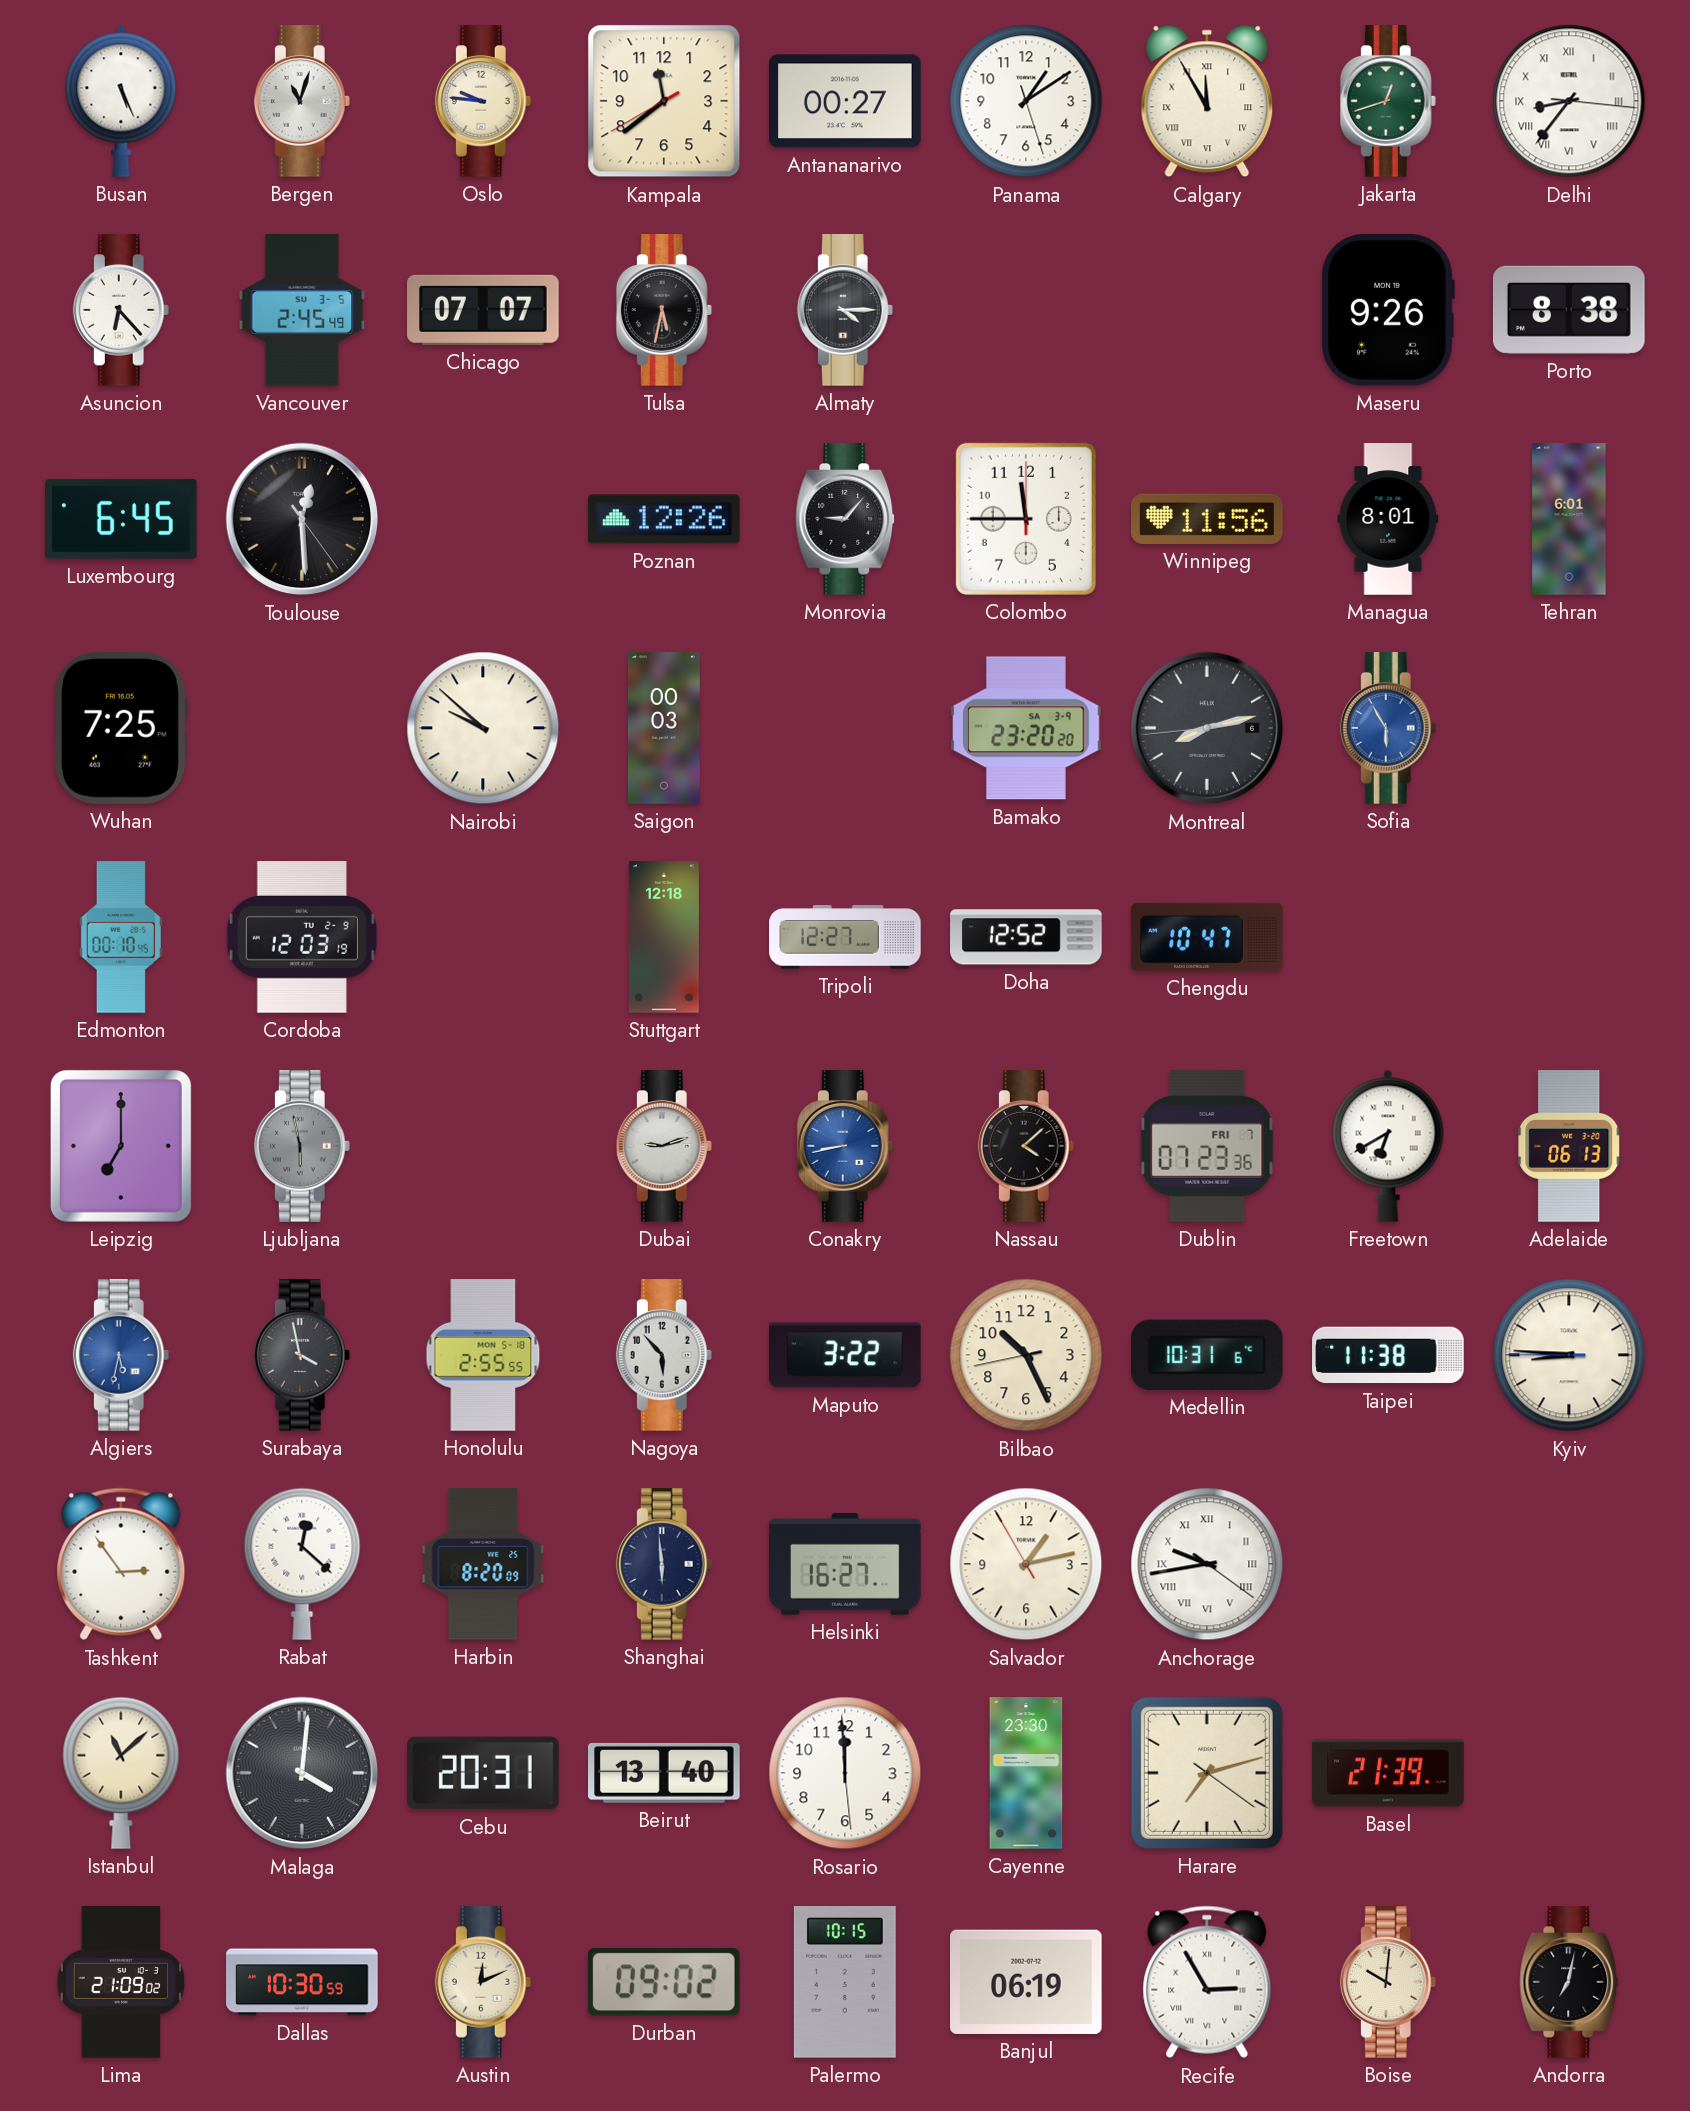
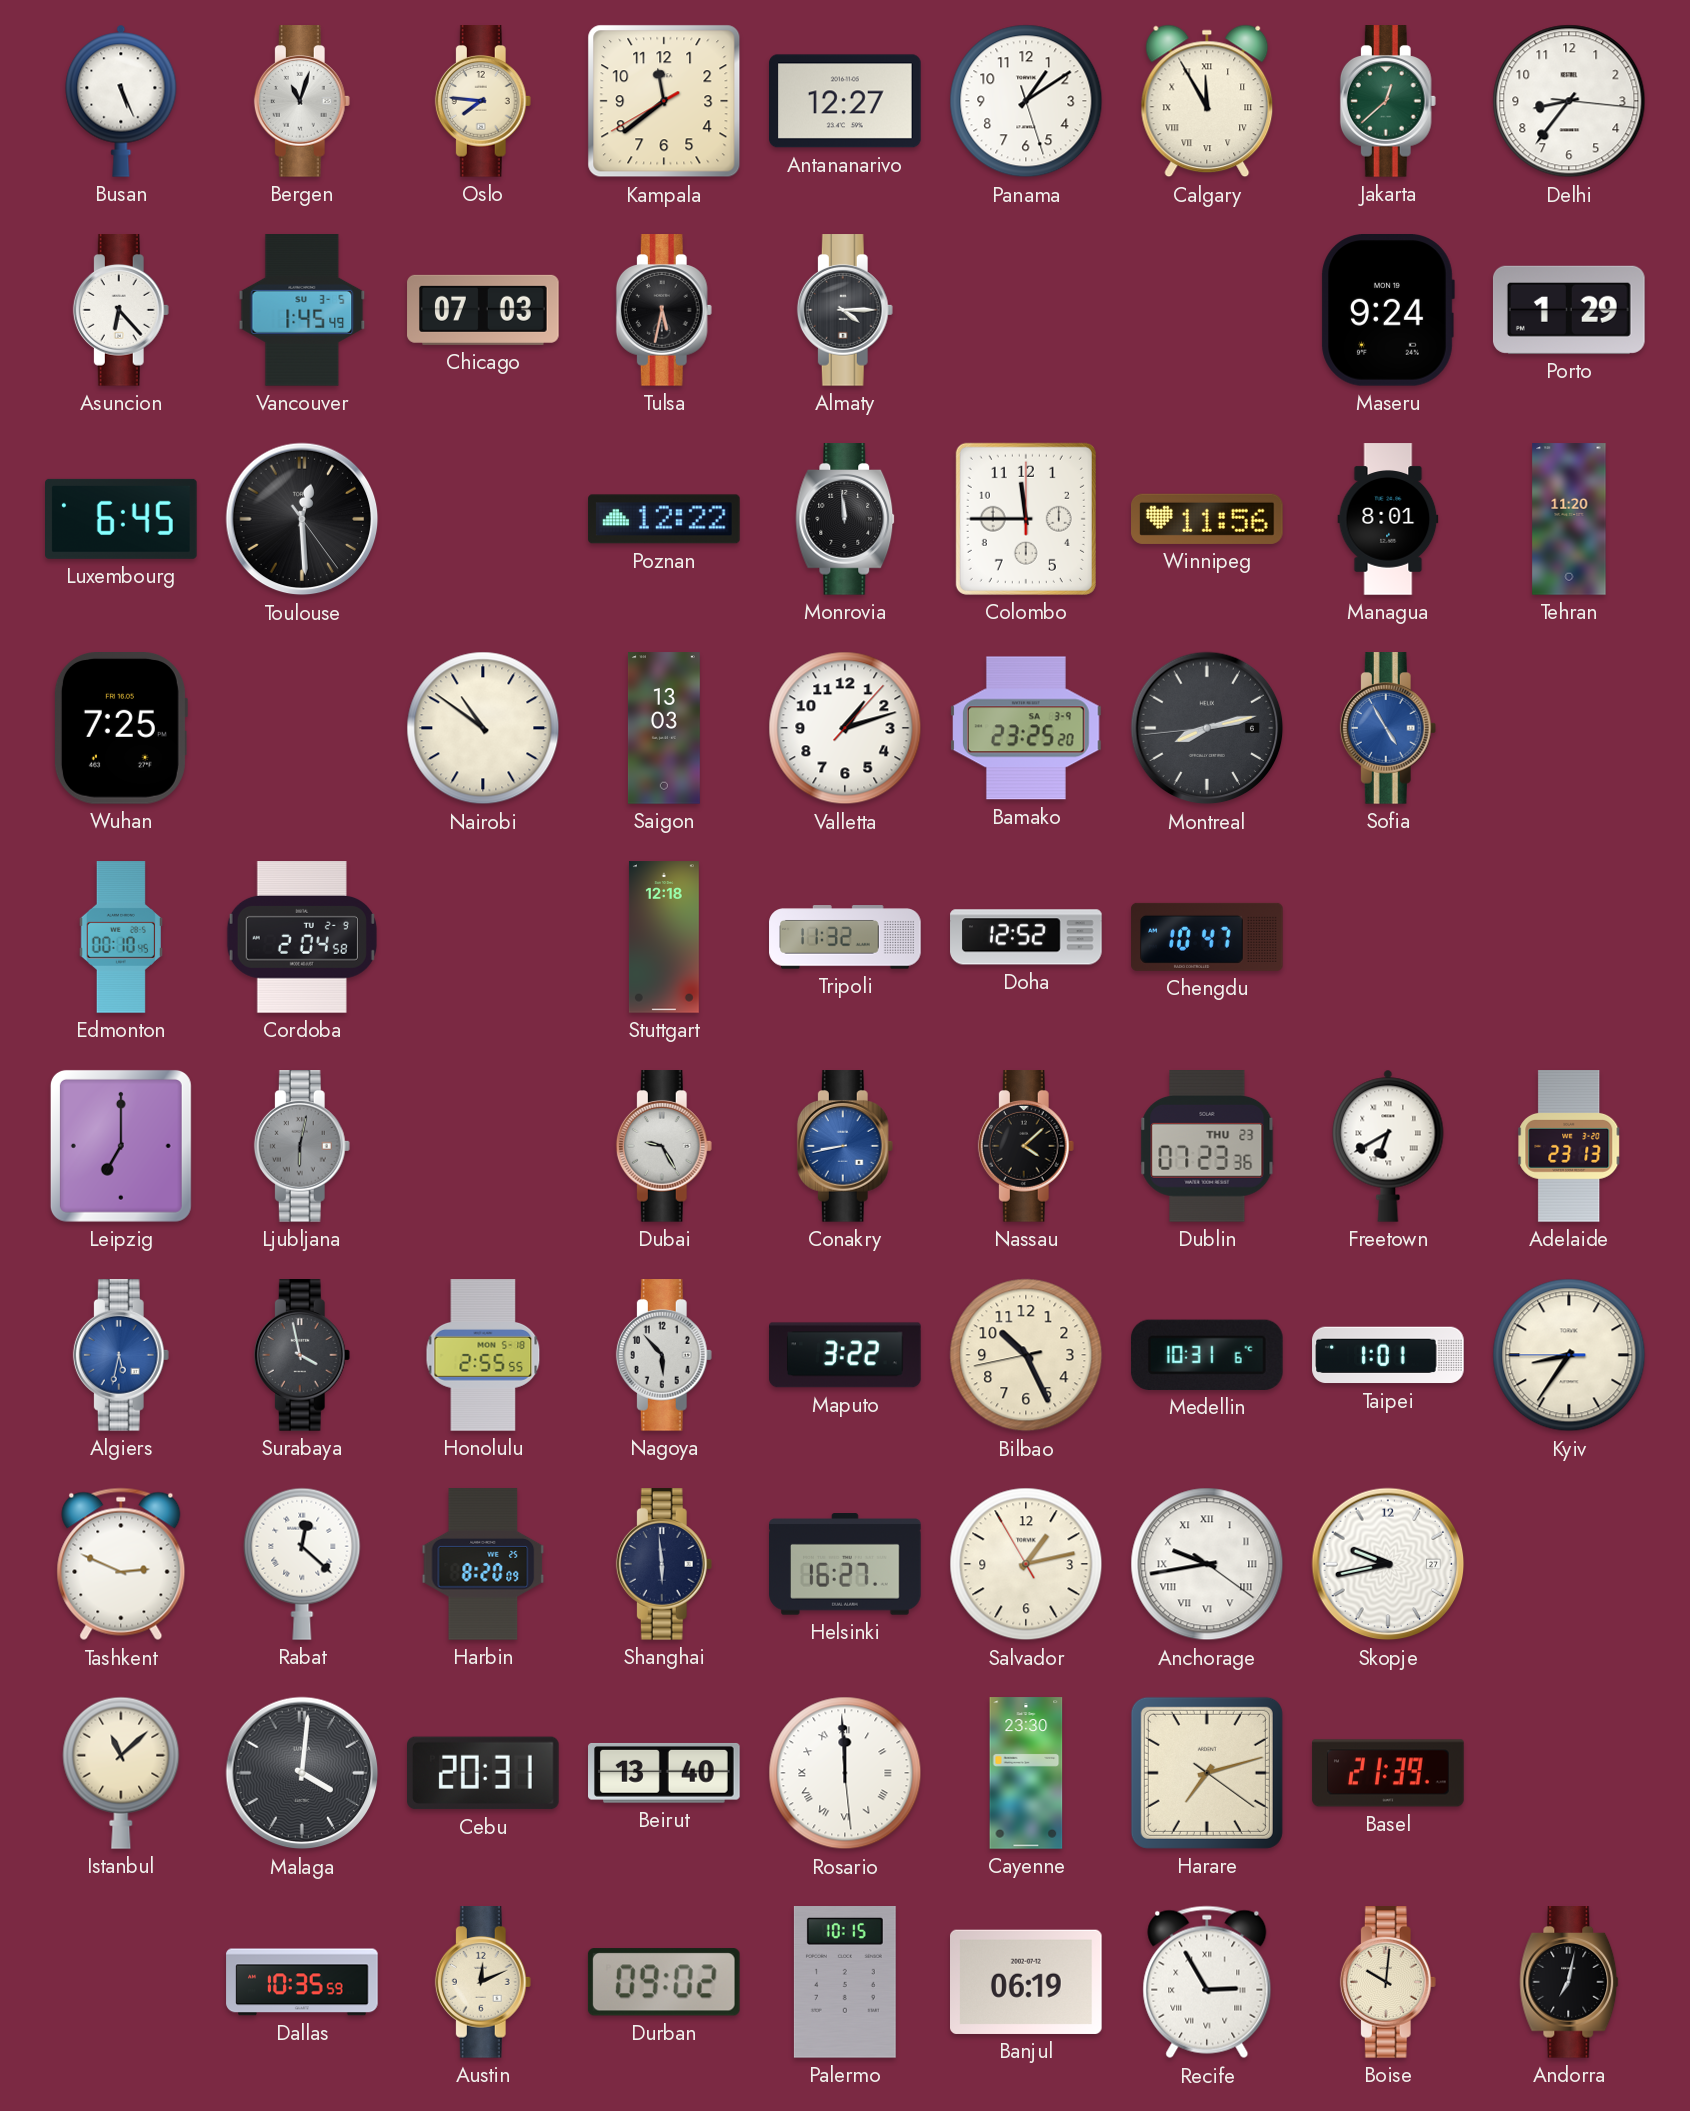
Oslo: 9:46 -> 7:46
Antananarivo: 00:27 -> 12:27
Jakarta: 12:42 -> 12:38
Delhi numerals: Roman -> Arabic
Vancouver: 2:45 -> 1:45
Chicago: 07:07 -> 07:03
Maseru: 9:26 -> 9:24
Porto: 8:38 -> 1:29
Poznan: 12:26 -> 12:22
Monrovia: 9:07 -> 11:59
Tehran: 6:01 -> 11:20
Nairobi: 9:52 -> 10:51
Saigon: 00:03 -> 13:03
Valletta: none -> 1:12
Bamako: 23:20 -> 23:25
Sofia: 5:55 -> 4:55
Cordoba: 12:03 -> 2:04
Tripoli: 12:27 -> 11:32
Ljubljana: 5:58 -> 6:02
Dubai: 9:12 -> 9:25
Dublin date: FRI 7 -> THU 23
Adelaide: 06:13 -> 23:13
Taipei: 11:38 -> 1:01
Kyiv: 8:45 -> 8:35
Tashkent: 2:54 -> 2:49
Skopje: none -> 9:43
Rosario numerals: Arabic -> Roman
Lima: 21:09 -> none
Dallas: 10:30 -> 10:35
